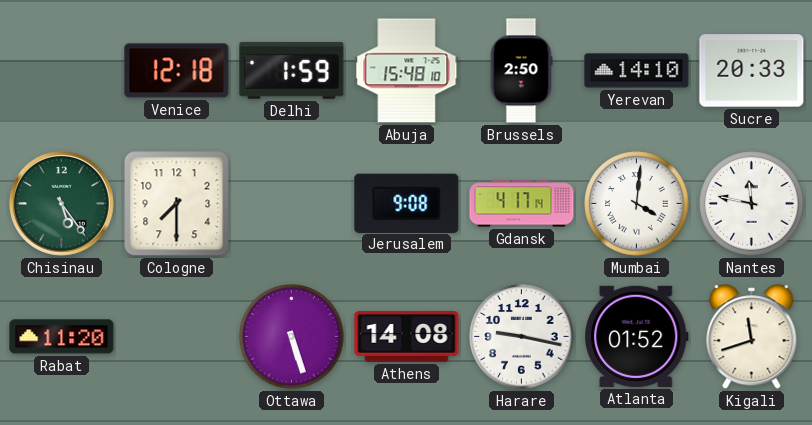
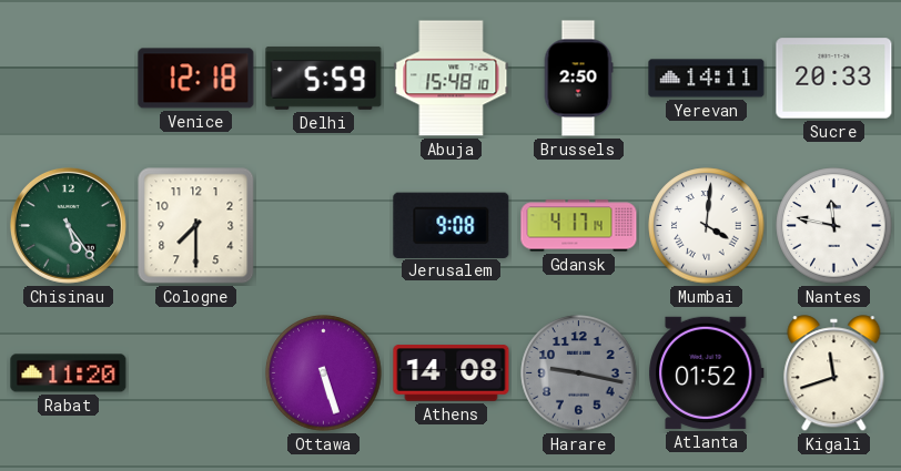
Delhi: 1:59 -> 5:59
Yerevan: 14:10 -> 14:11
Harare dial: white -> grey
